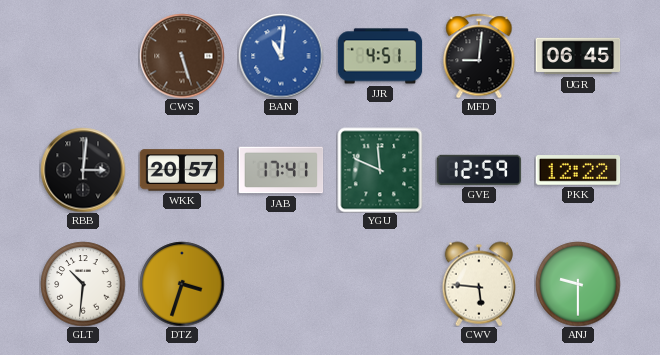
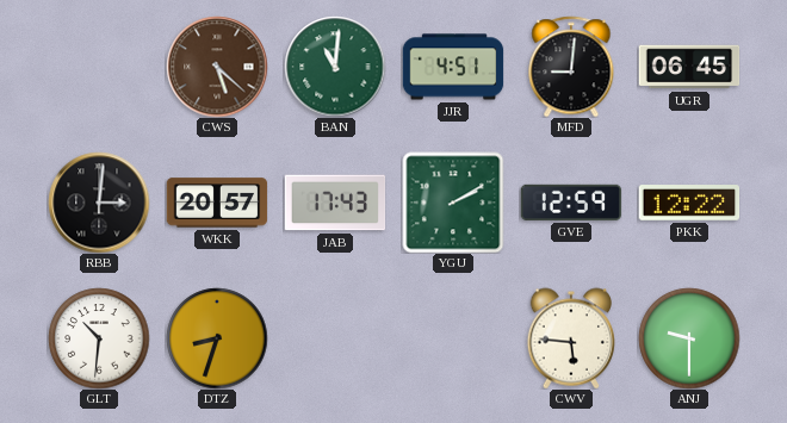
CWS: 5:27 -> 5:22
BAN dial: blue -> green
JAB: 17:41 -> 17:43
YGU: 11:49 -> 2:10
DTZ: 3:33 -> 8:33
